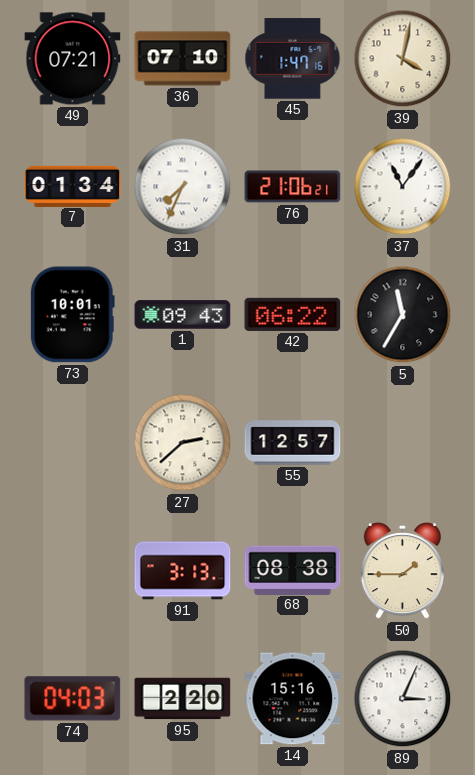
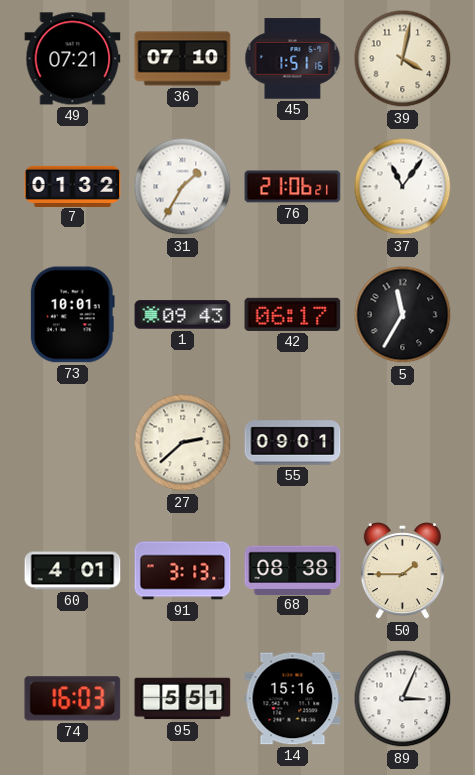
45: 1:47 -> 1:51
7: 01:34 -> 01:32
31: 7:34 -> 1:35
42: 06:22 -> 06:17
55: 12:57 -> 09:01
60: none -> 4:01
74: 04:03 -> 16:03
95: 2:20 -> 5:51
